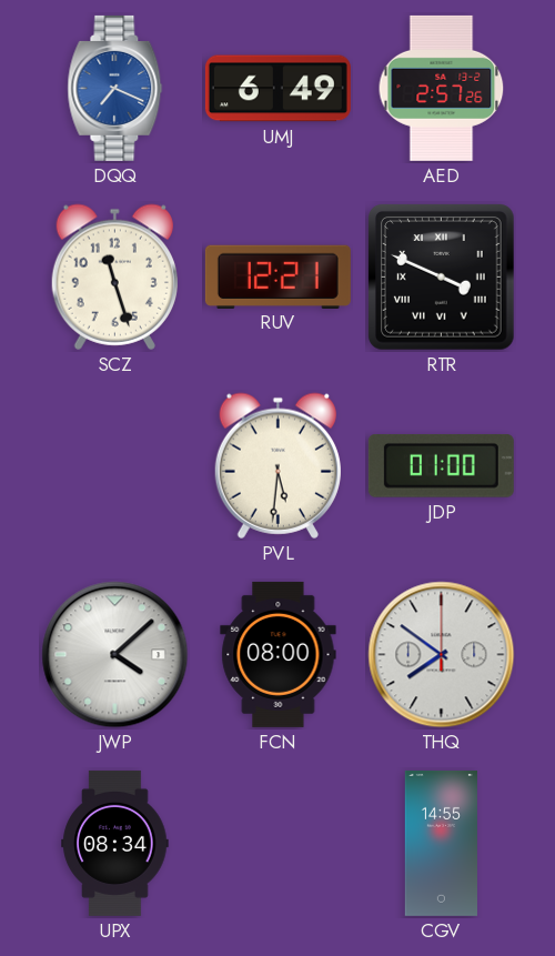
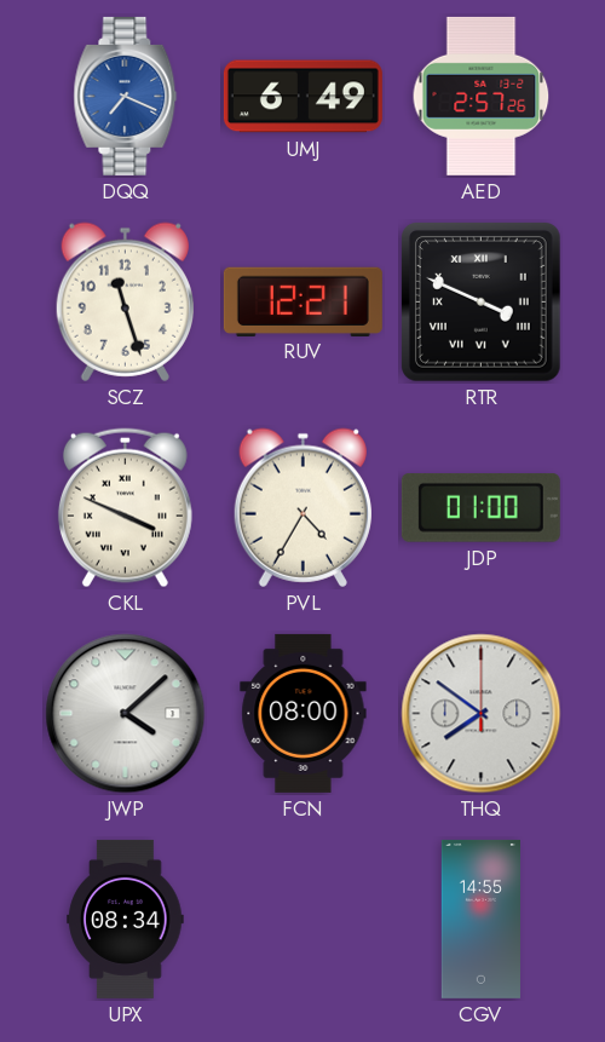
CKL: none -> 3:49
PVL: 5:31 -> 4:35
